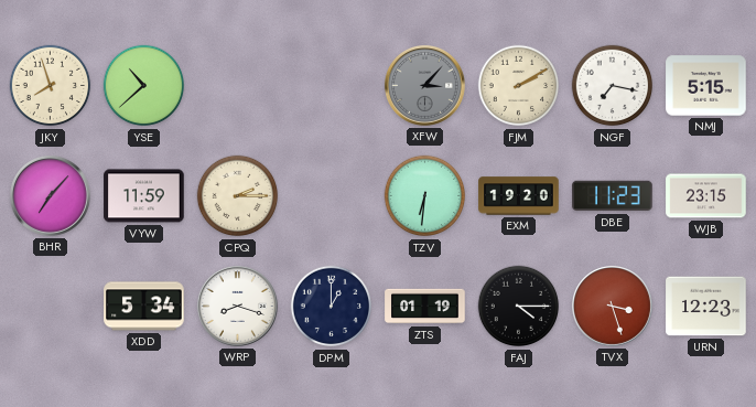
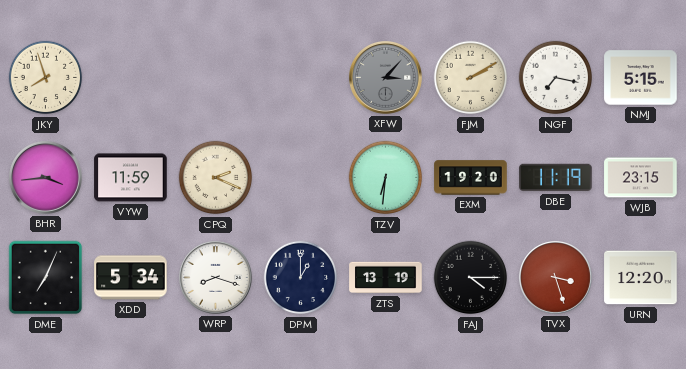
YSE: 10:38 -> none
BHR: 7:07 -> 3:44
CPQ: 2:15 -> 2:19
DBE: 11:23 -> 11:19
DME: none -> 7:04
ZTS: 01:19 -> 13:19
URN: 12:23 -> 12:20
